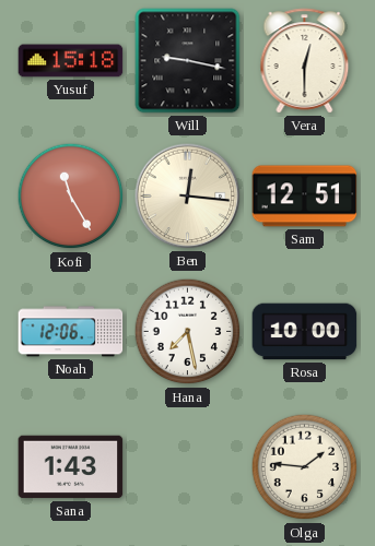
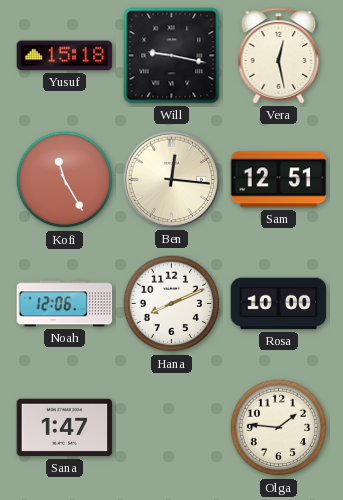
Vera: 12:30 -> 12:28
Hana: 7:28 -> 8:11
Sana: 1:43 -> 1:47
